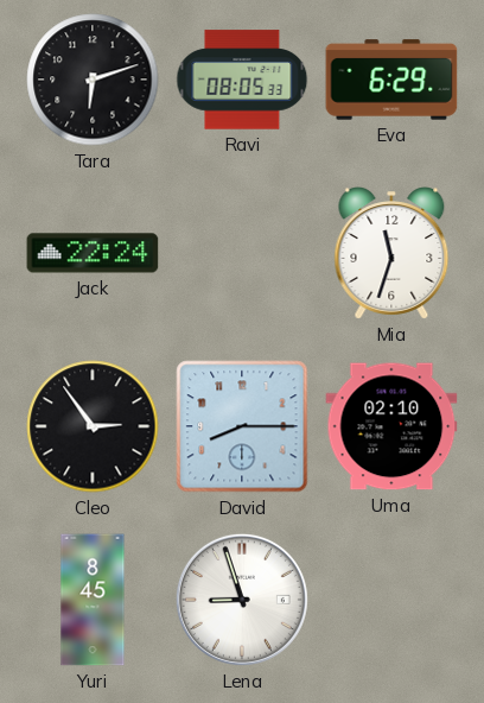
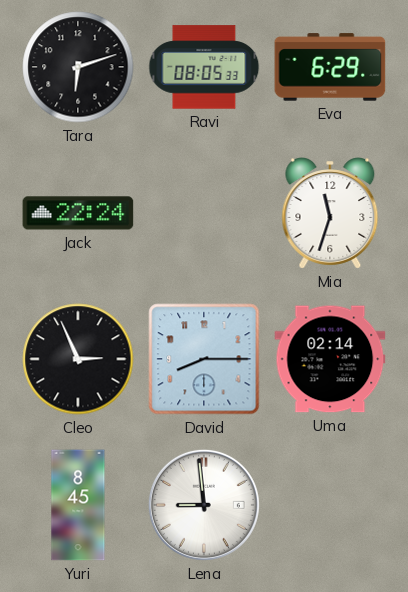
Cleo: 2:54 -> 2:56
Uma: 02:10 -> 02:14
Lena: 8:57 -> 8:59
